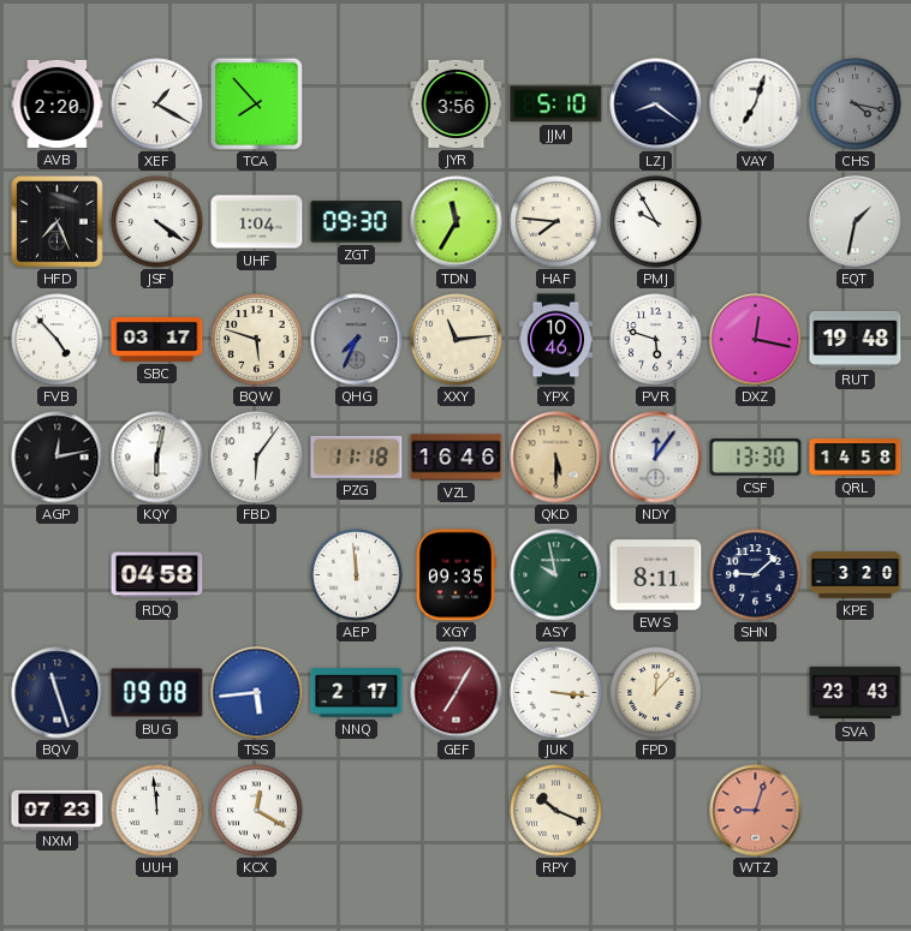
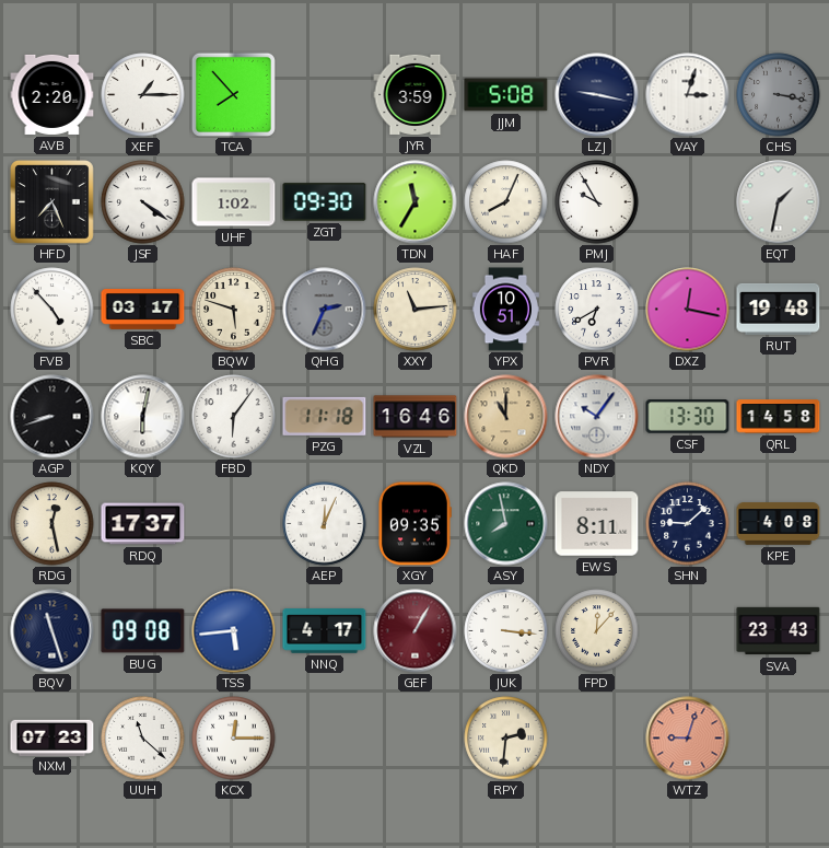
XEF: 1:20 -> 1:15
JYR: 3:56 -> 3:59
JJM: 5:10 -> 5:08
LZJ: 8:21 -> 9:17
VAY: 7:03 -> 3:03
CHS: 4:17 -> 3:17
UHF: 1:04 -> 1:02
HAF: 7:46 -> 8:04
QHG: 7:34 -> 2:34
YPX: 10:46 -> 10:51
PVR: 5:48 -> 6:40
AGP: 12:13 -> 8:42
QKD: 5:30 -> 11:00
NDY: 12:06 -> 10:06
RDG: none -> 12:28
RDQ: 04:58 -> 17:37
AEP: 11:59 -> 12:04
ASY: 9:58 -> 7:58
KPE: 3:20 -> 4:08
NNQ: 2:17 -> 4:17
GEF: 7:05 -> 1:05
UUH: 11:59 -> 11:22
KCX: 12:20 -> 12:15
RPY: 10:19 -> 2:31
